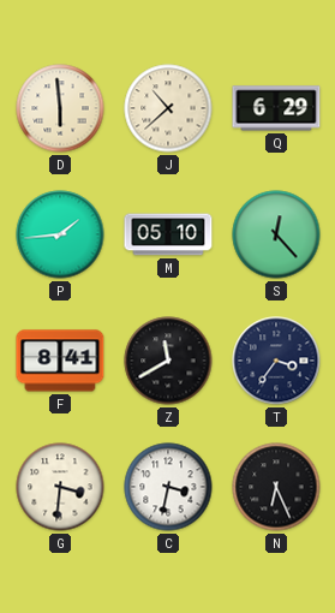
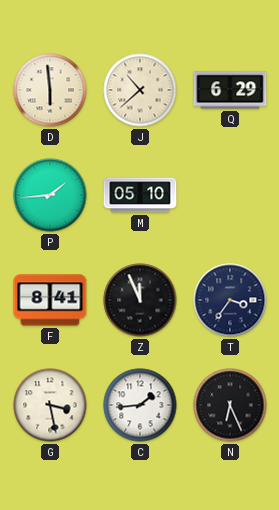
S: 12:23 -> none
Z: 11:40 -> 11:56
G: 3:31 -> 3:28
C: 3:32 -> 1:44
